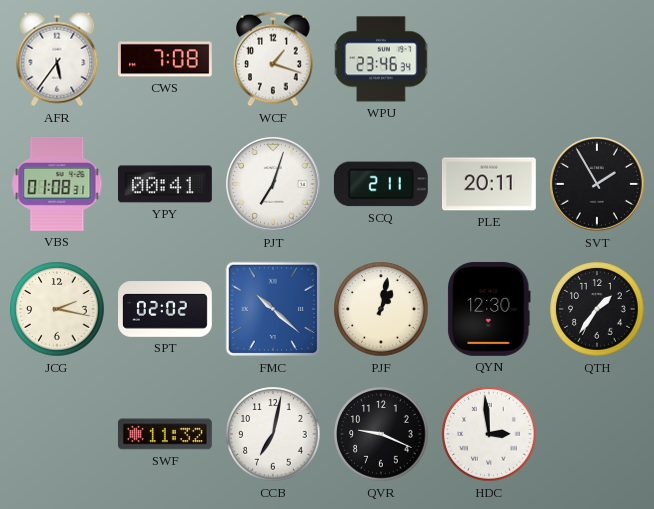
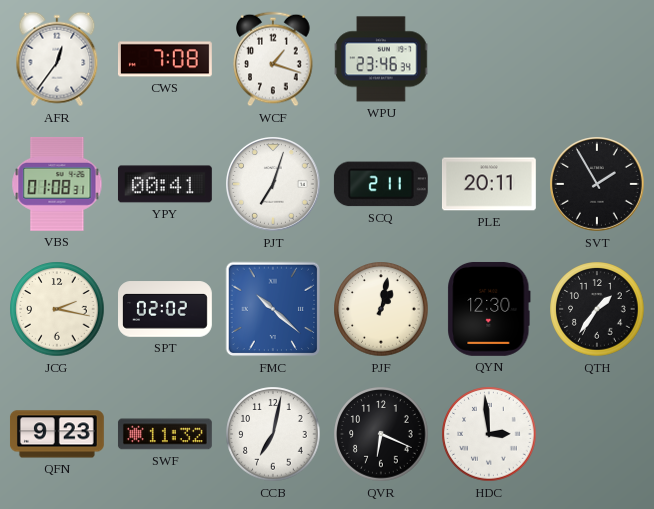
AFR: 5:36 -> 12:36
QFN: none -> 9:23
QVR: 9:19 -> 6:19
